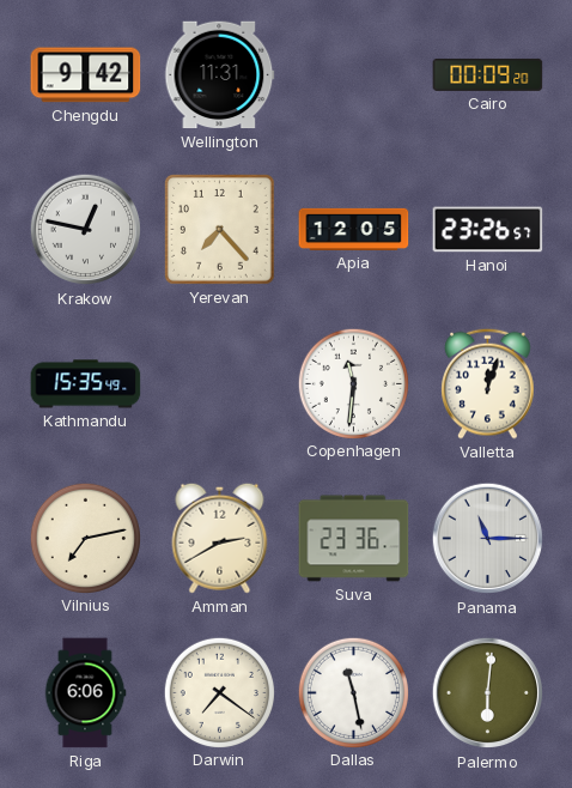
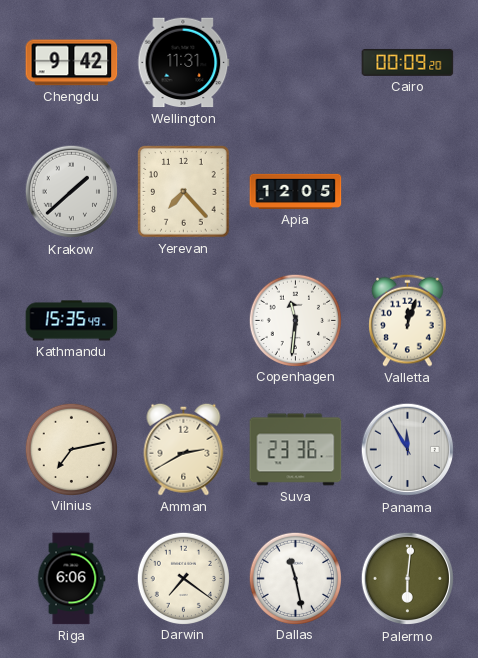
Krakow: 12:47 -> 1:38
Hanoi: 23:26 -> none
Panama: 11:15 -> 11:55
